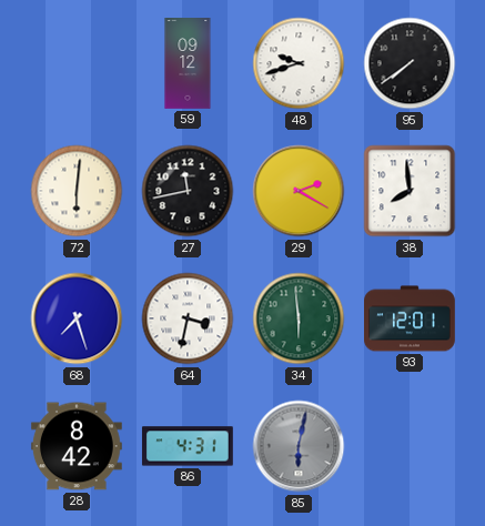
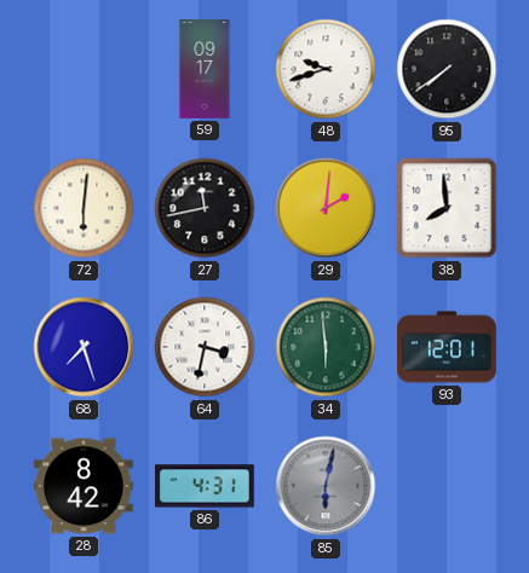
59: 09:12 -> 09:17
29: 2:20 -> 2:01
